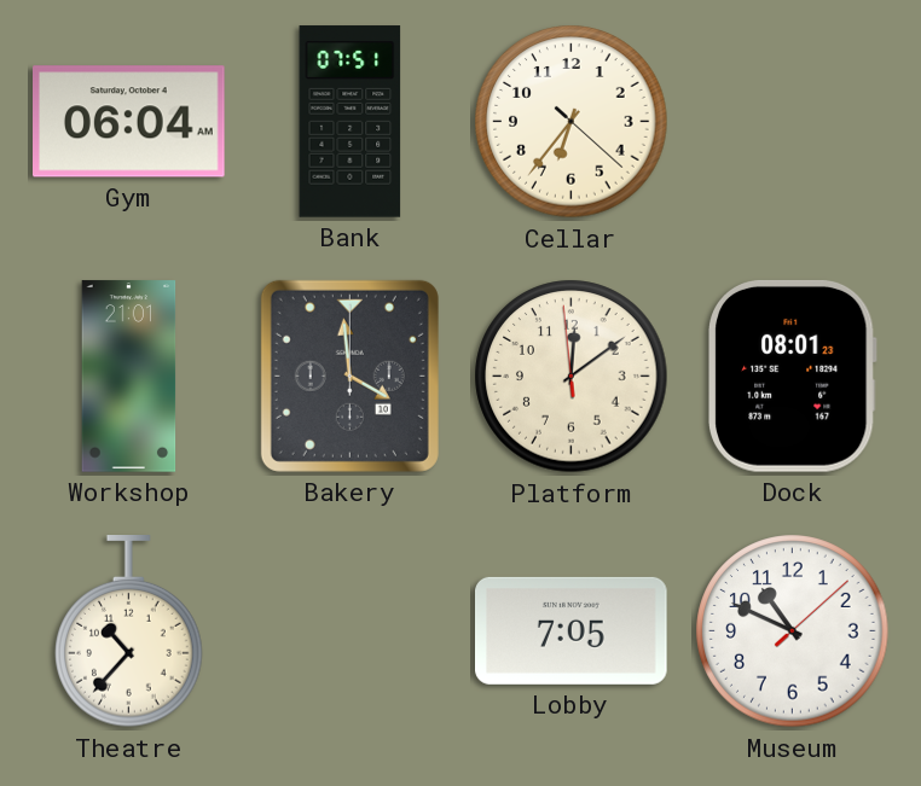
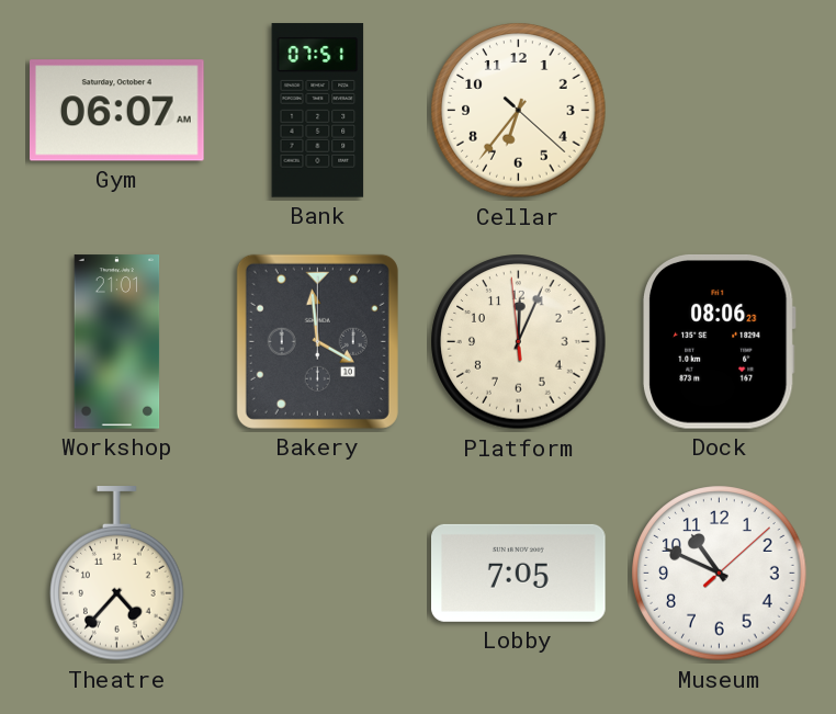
Gym: 06:04 -> 06:07
Platform: 12:08 -> 12:03
Dock: 08:01 -> 08:06
Theatre: 10:37 -> 4:37
